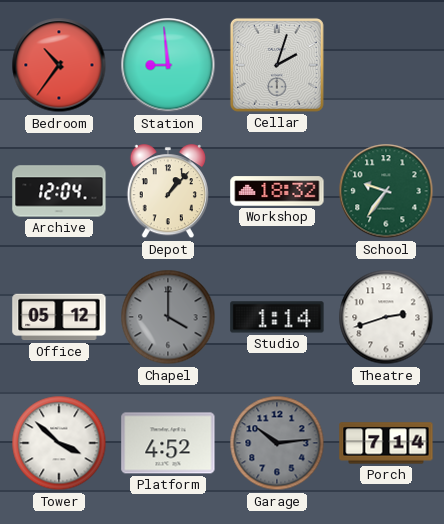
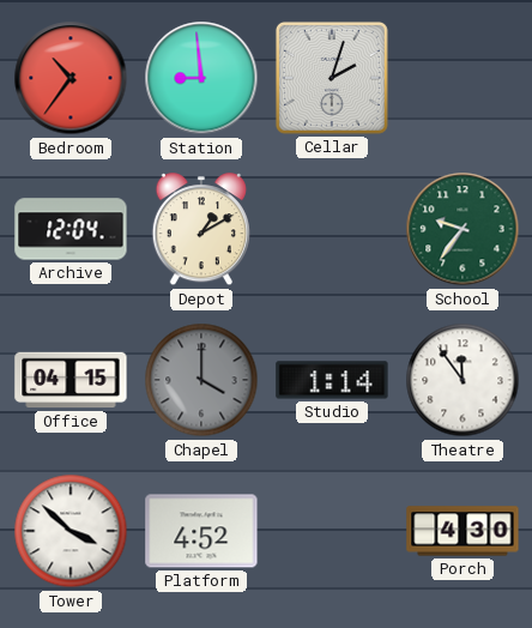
Depot: 1:07 -> 1:10
Workshop: 18:32 -> none
Office: 05:12 -> 04:15
Theatre: 2:42 -> 11:54
Garage: 10:14 -> none
Porch: 7:14 -> 4:30
